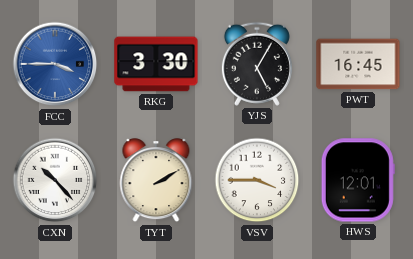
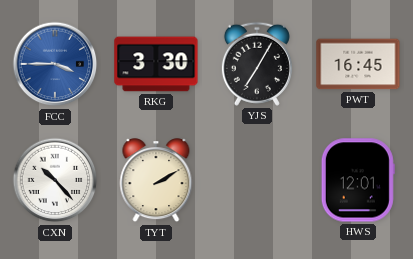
YJS: 5:05 -> 7:05
VSV: 3:45 -> none
